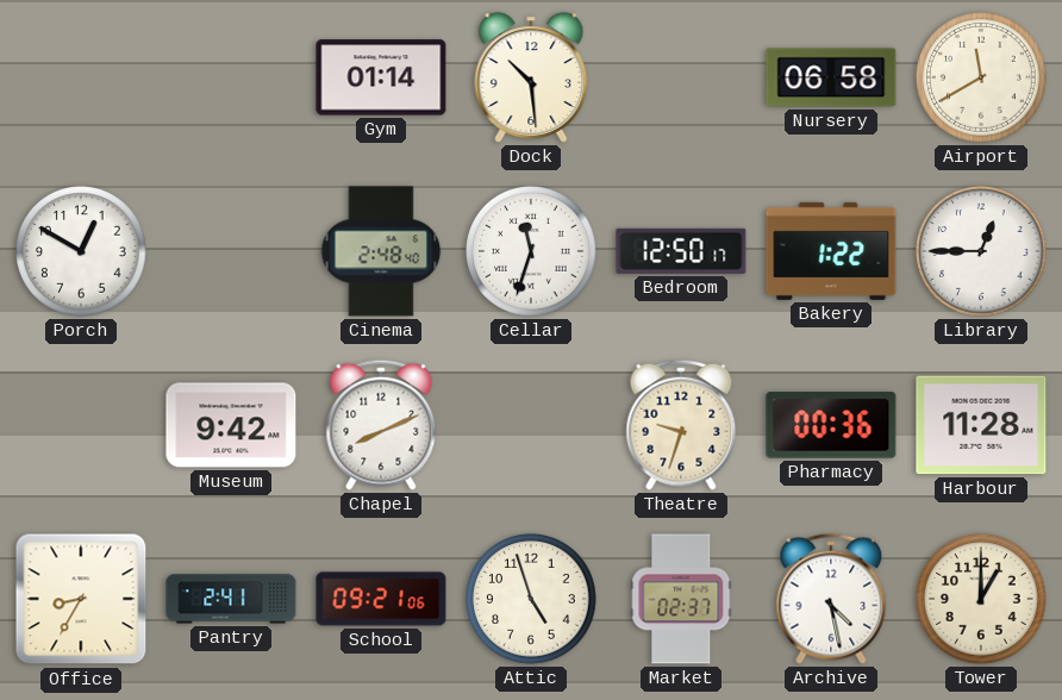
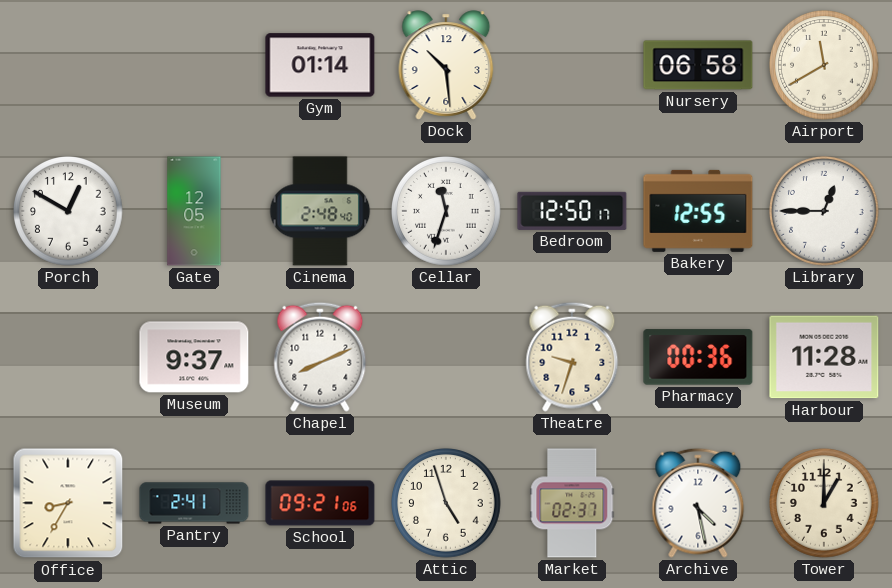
Gate: none -> 12:05
Bakery: 1:22 -> 12:55
Museum: 9:42 -> 9:37
